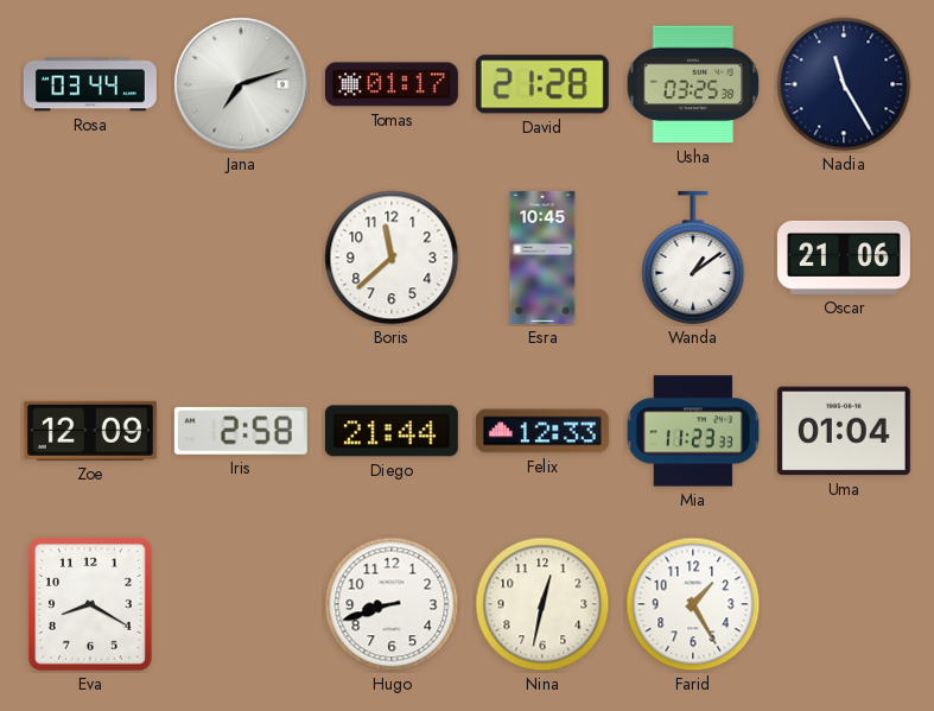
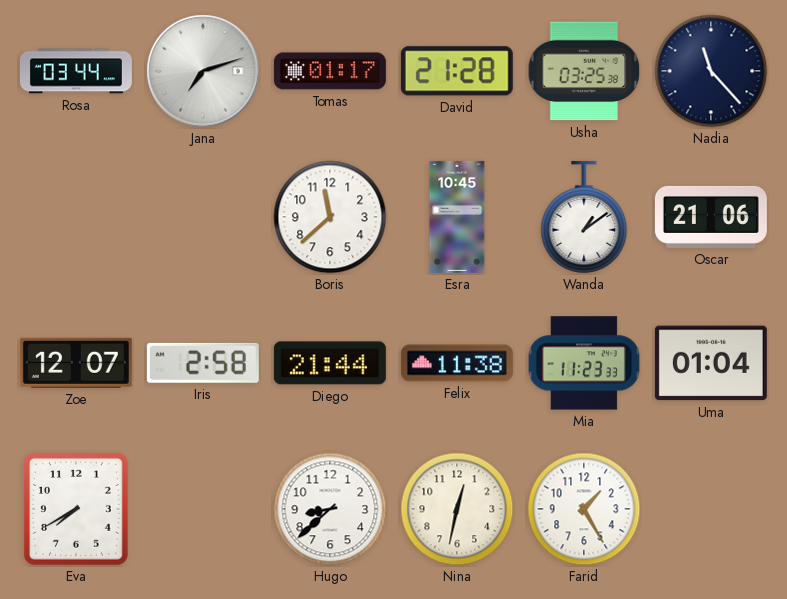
Nadia: 11:25 -> 11:23
Zoe: 12:09 -> 12:07
Felix: 12:33 -> 11:38
Eva: 8:20 -> 7:40
Hugo: 8:42 -> 8:38
